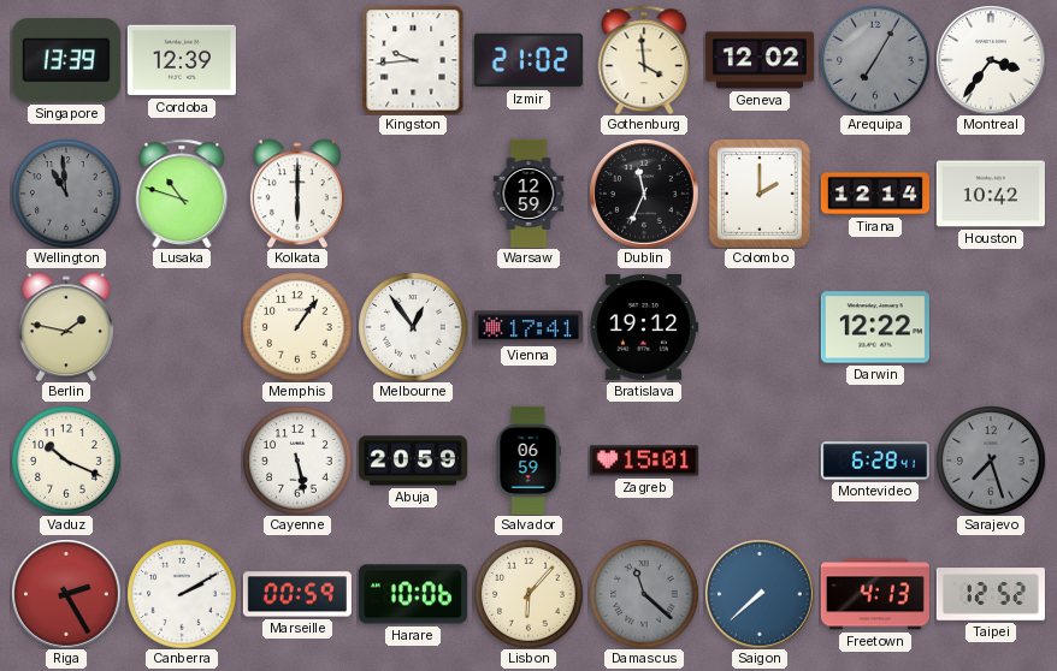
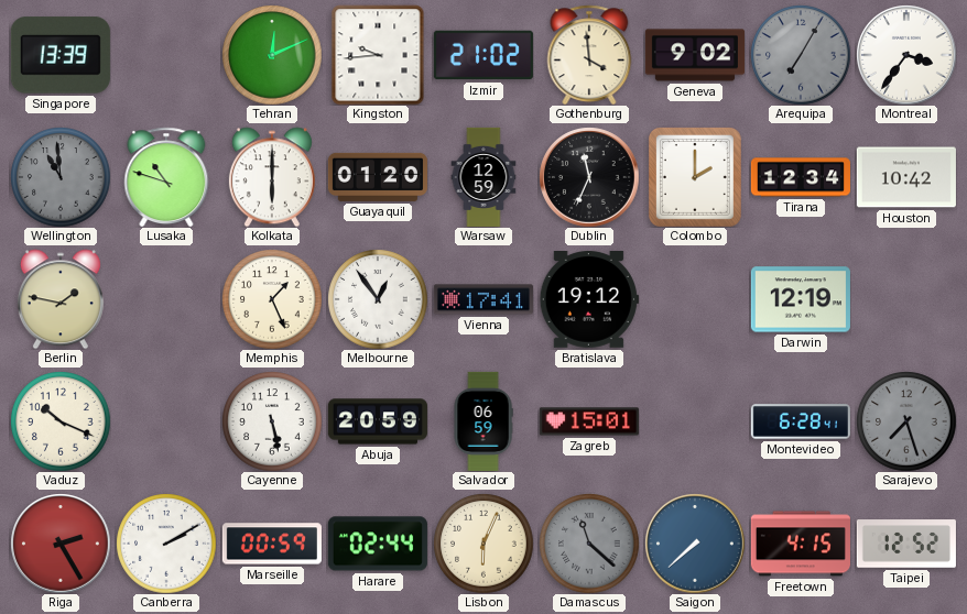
Cordoba: 12:39 -> none
Tehran: none -> 12:11
Geneva: 12:02 -> 9:02
Guayaquil: none -> 01:20
Tirana: 12:14 -> 12:34
Memphis: 1:06 -> 1:26
Darwin: 12:22 -> 12:19
Harare: 10:06 -> 02:44
Lisbon: 6:07 -> 6:04
Freetown: 4:13 -> 4:15
